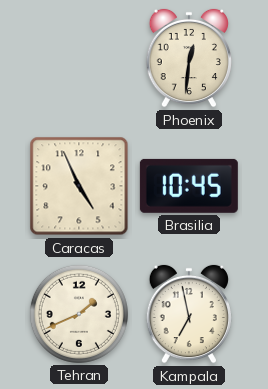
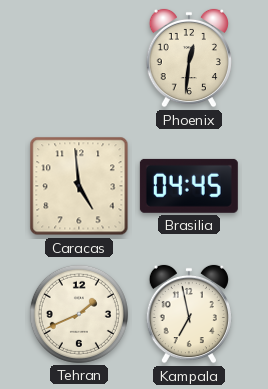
Caracas: 4:56 -> 4:59
Brasilia: 10:45 -> 04:45
